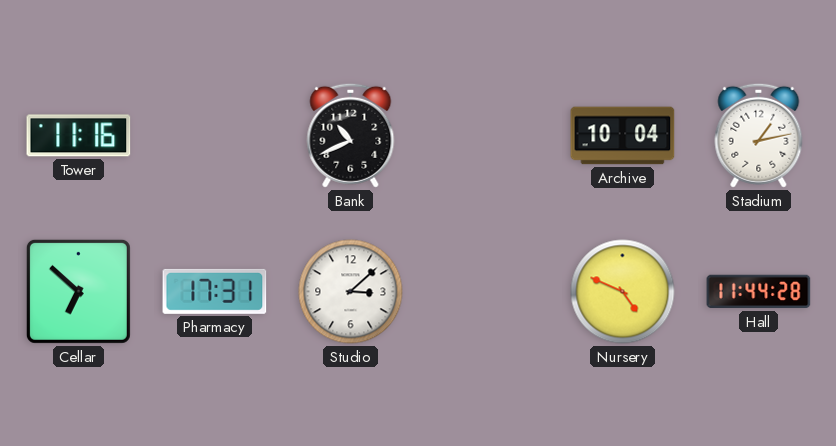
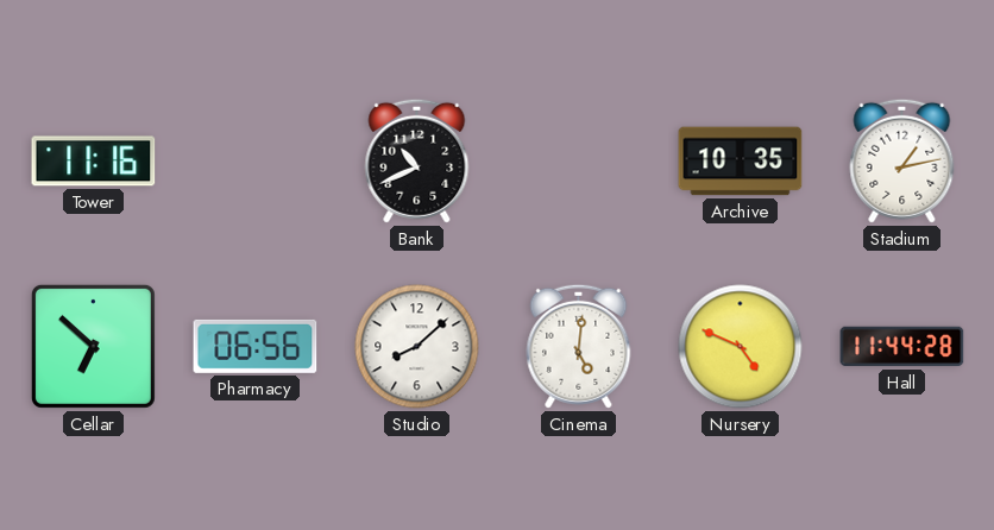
Archive: 10:04 -> 10:35
Pharmacy: 17:31 -> 06:56
Studio: 3:08 -> 8:08
Cinema: none -> 5:01
